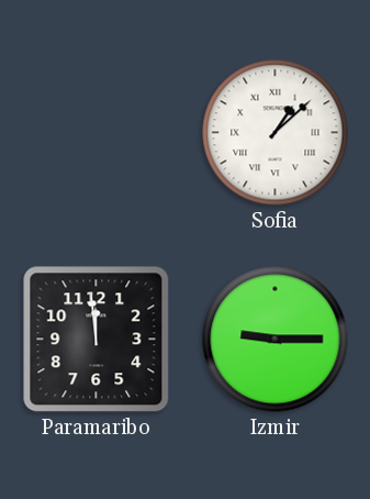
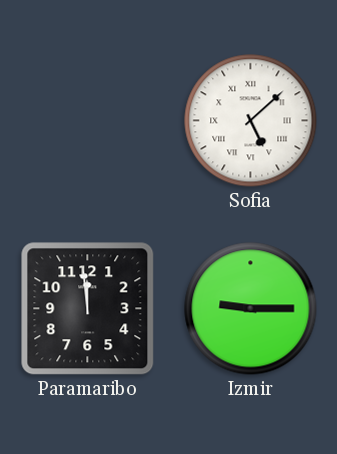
Sofia: 1:08 -> 5:08
